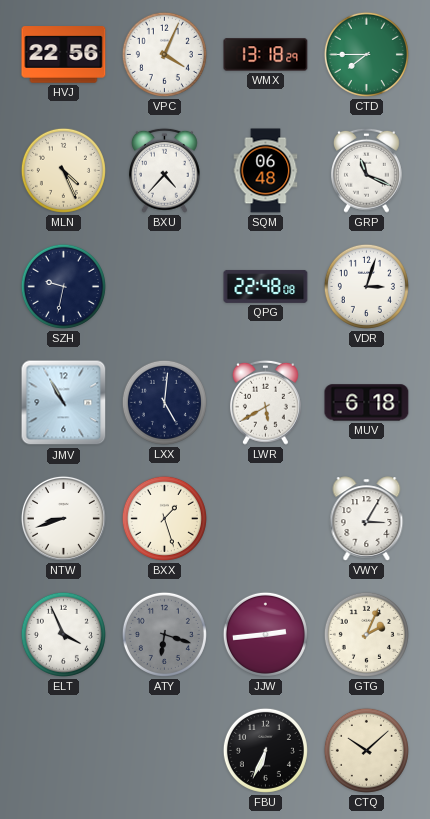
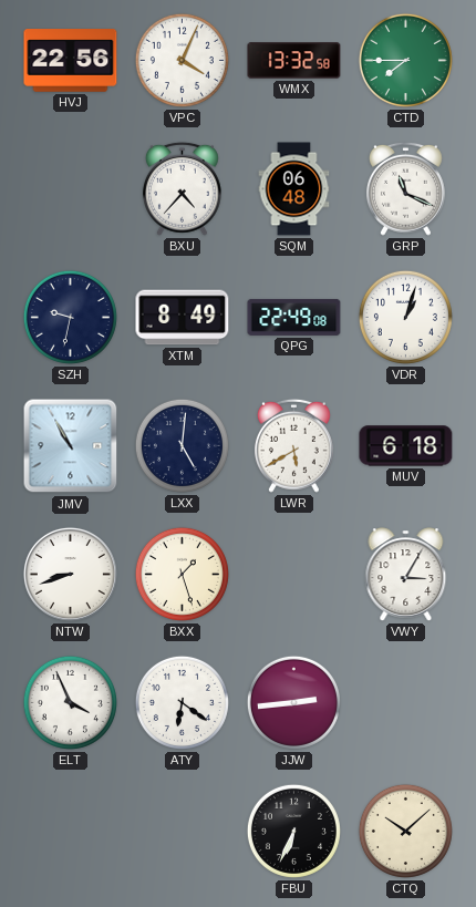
WMX: 13:18 -> 13:32
MLN: 4:26 -> none
XTM: none -> 8:49
QPG: 22:48 -> 22:49
VDR: 3:03 -> 1:03
ATY: 6:18 -> 6:21
ATY dial: grey -> white
GTG: 2:04 -> none
